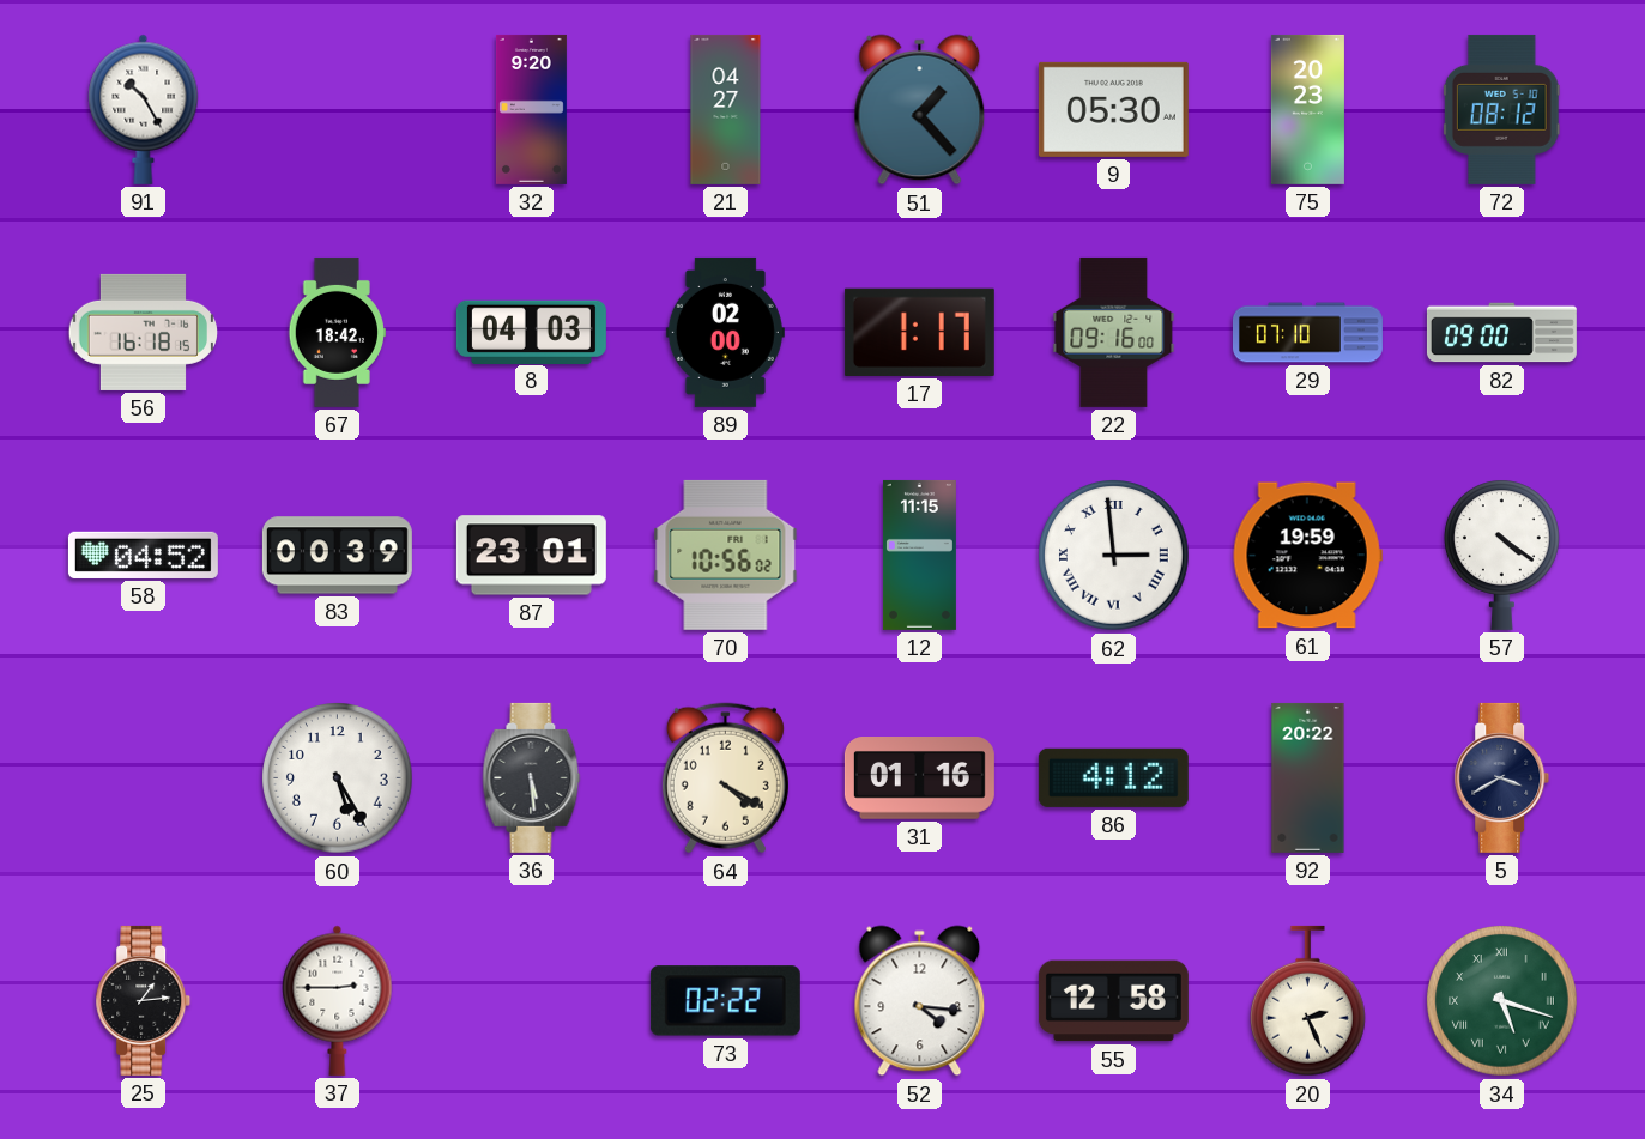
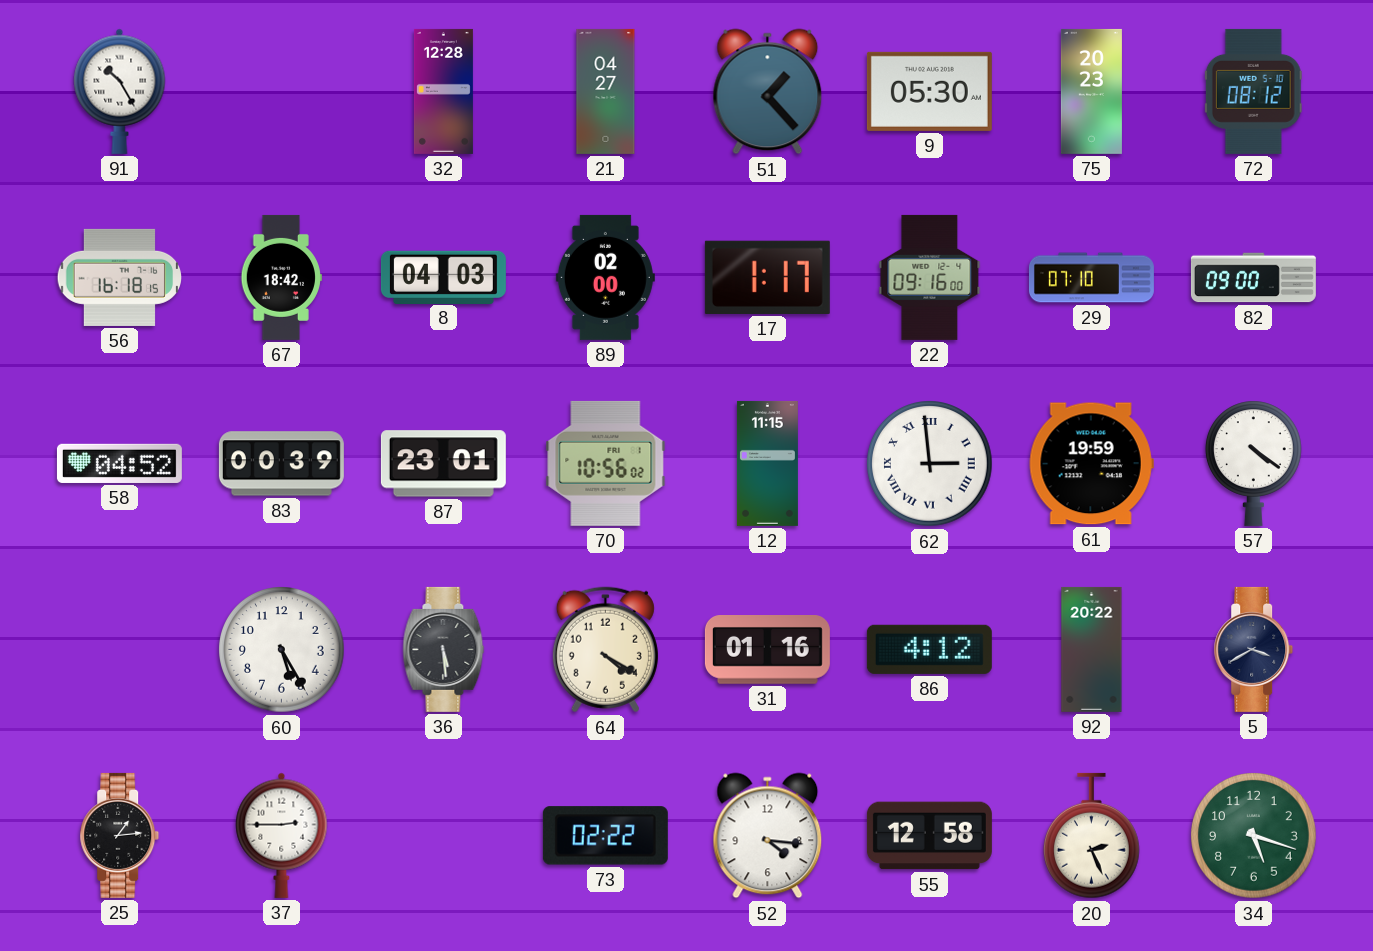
32: 9:20 -> 12:28
34 numerals: Roman -> Arabic
